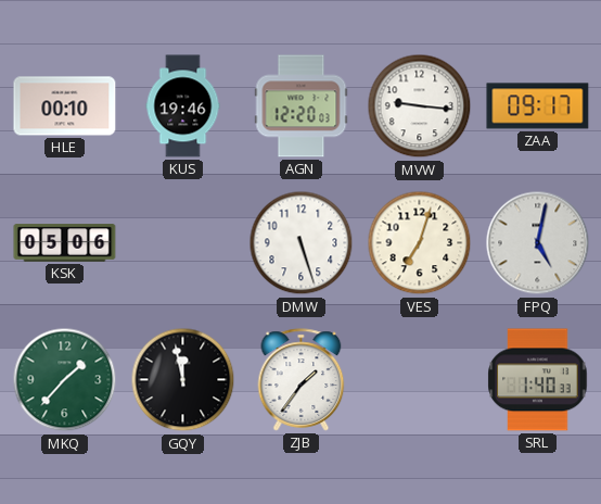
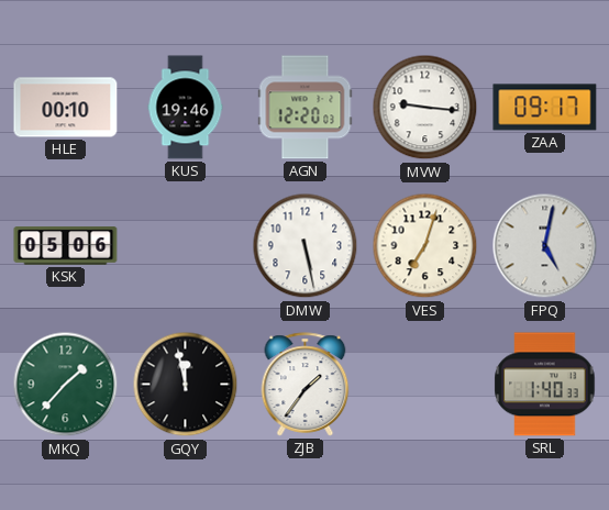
DMW: 5:27 -> 5:28
